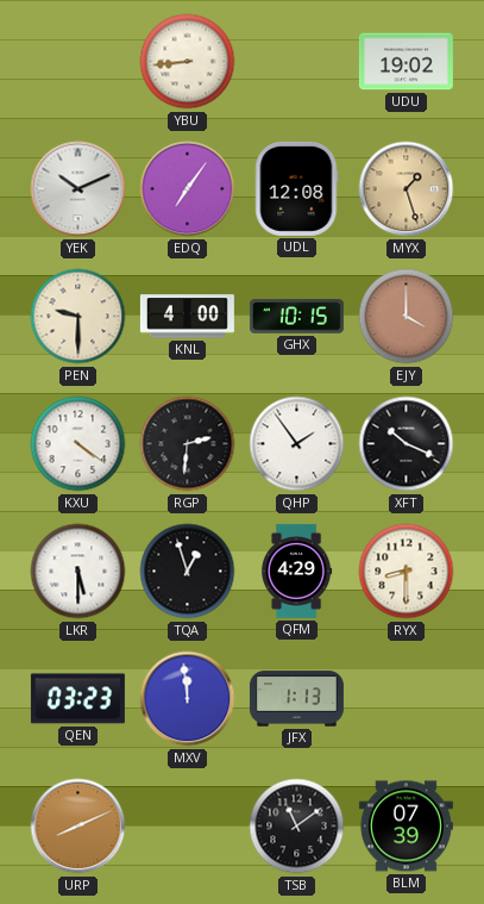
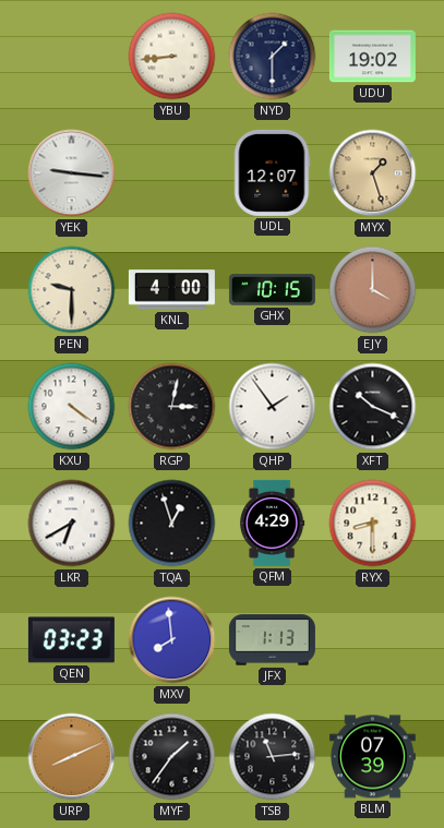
NYD: none -> 1:30
YEK: 10:11 -> 9:16
EDQ: 7:06 -> none
UDL: 12:08 -> 12:07
RGP: 2:31 -> 3:02
LKR: 5:30 -> 6:40
MXV: 11:59 -> 7:59
MYF: none -> 1:36
TSB: 11:09 -> 11:14
